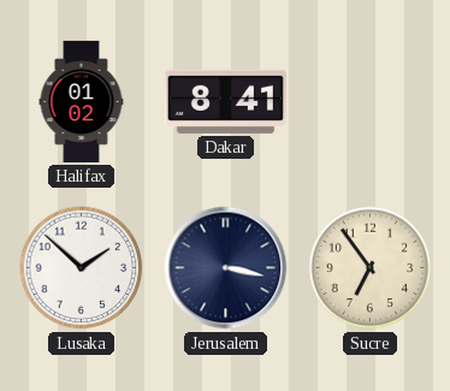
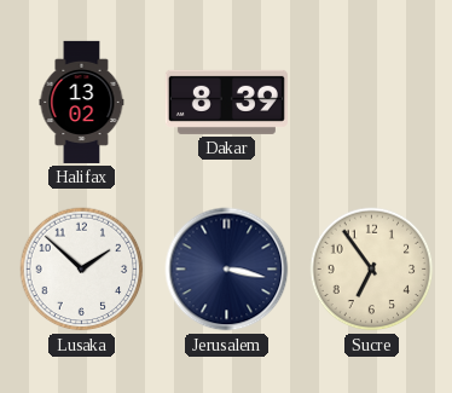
Halifax: 01:02 -> 13:02
Dakar: 8:41 -> 8:39
